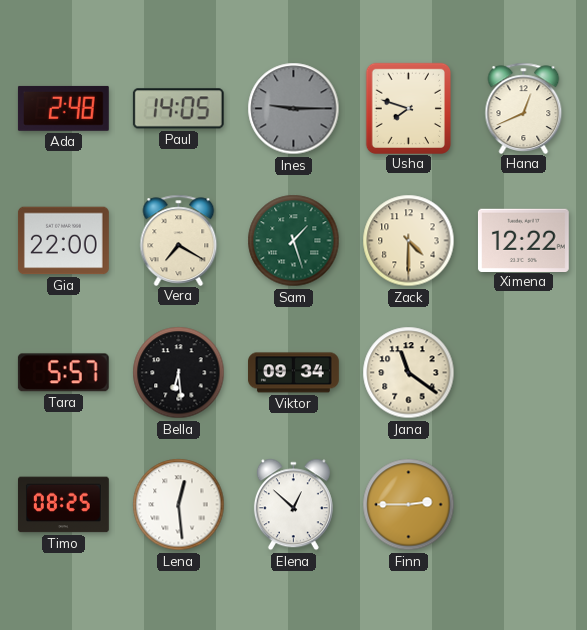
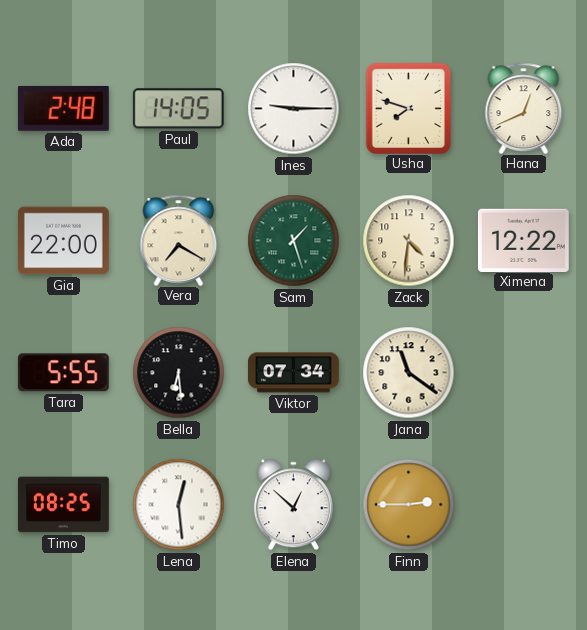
Ines dial: grey -> white
Zack: 4:30 -> 4:31
Tara: 5:57 -> 5:55
Viktor: 09:34 -> 07:34
